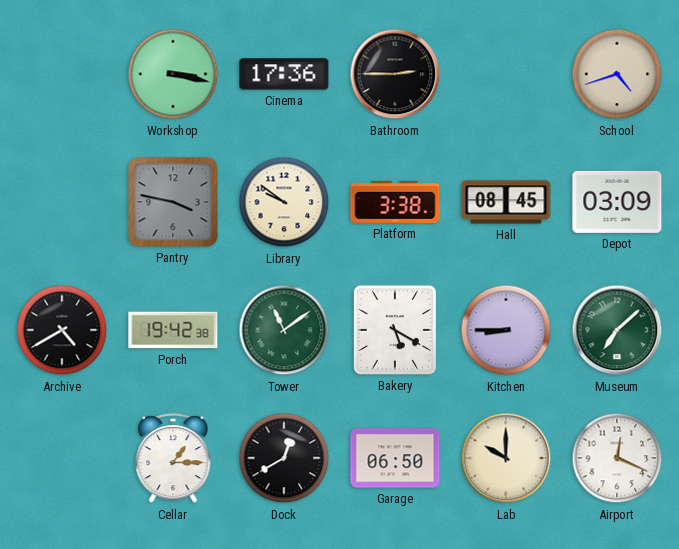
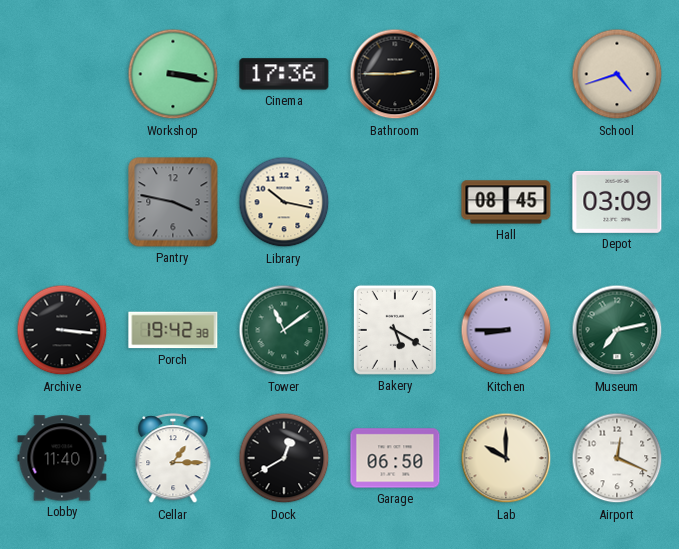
Library: 9:51 -> 10:17
Platform: 3:38 -> none
Archive: 4:40 -> 3:16
Museum: 7:08 -> 7:13
Lobby: none -> 11:40
